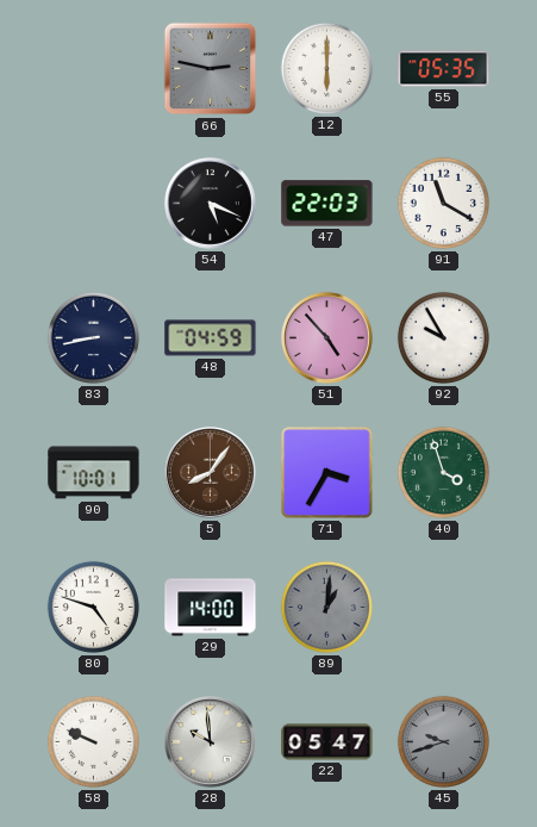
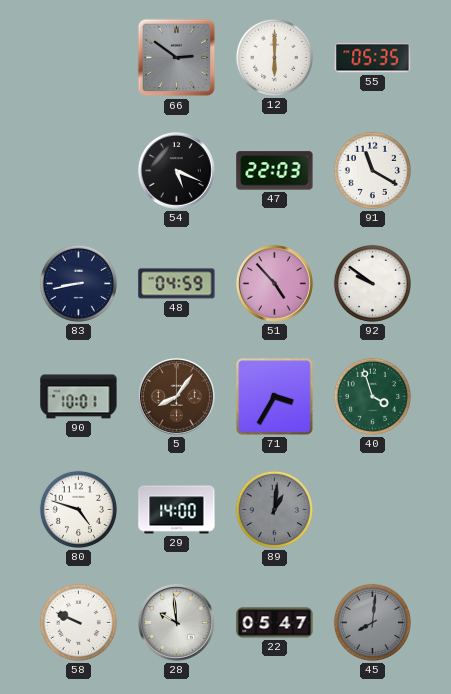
66: 2:47 -> 2:51
92: 9:55 -> 9:51
45: 9:42 -> 8:01
